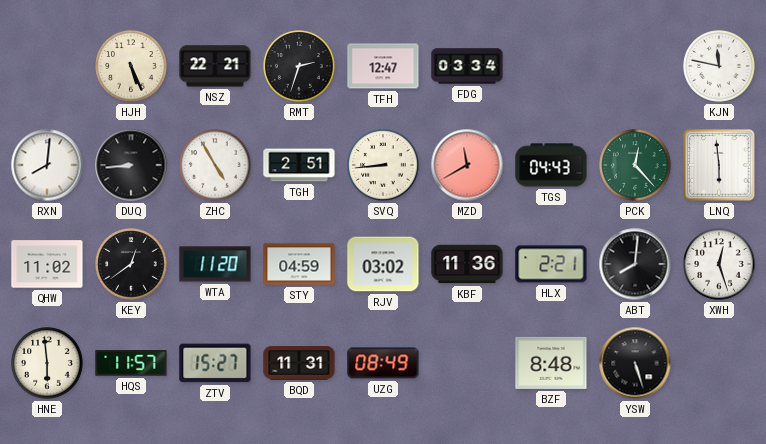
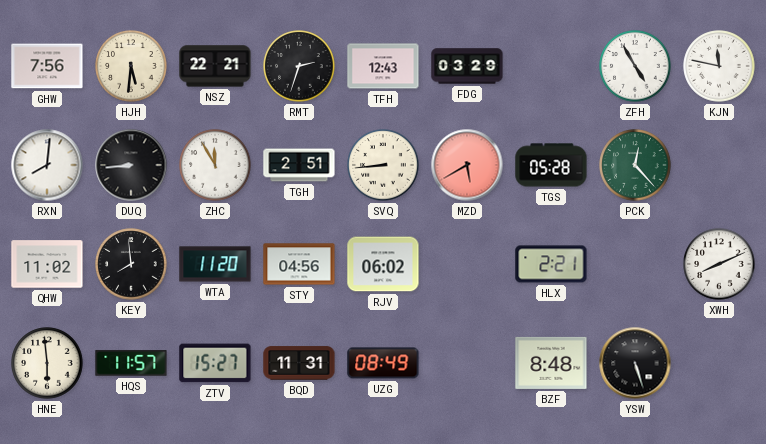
GHW: none -> 7:56
HJH: 5:26 -> 5:31
TFH: 12:47 -> 12:43
FDG: 03:34 -> 03:29
ZFH: none -> 4:55
ZHC: 4:55 -> 11:55
MZD: 11:40 -> 5:40
TGS: 04:43 -> 05:28
LNQ: 5:59 -> none
KEY: 12:39 -> 7:59
STY: 04:59 -> 04:56
RJV: 03:02 -> 06:02
KBF: 11:36 -> none
ABT: 8:01 -> none
XWH: 12:27 -> 8:11
